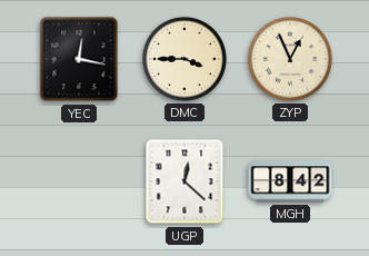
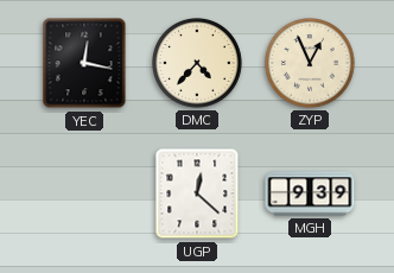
DMC: 3:45 -> 4:37
MGH: 8:42 -> 9:39
